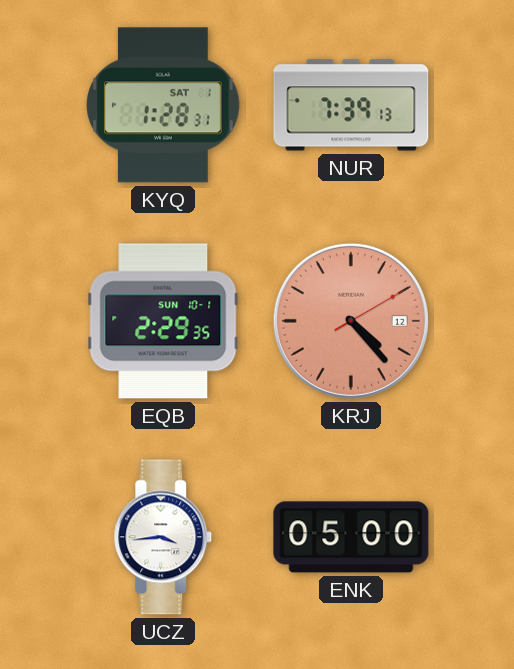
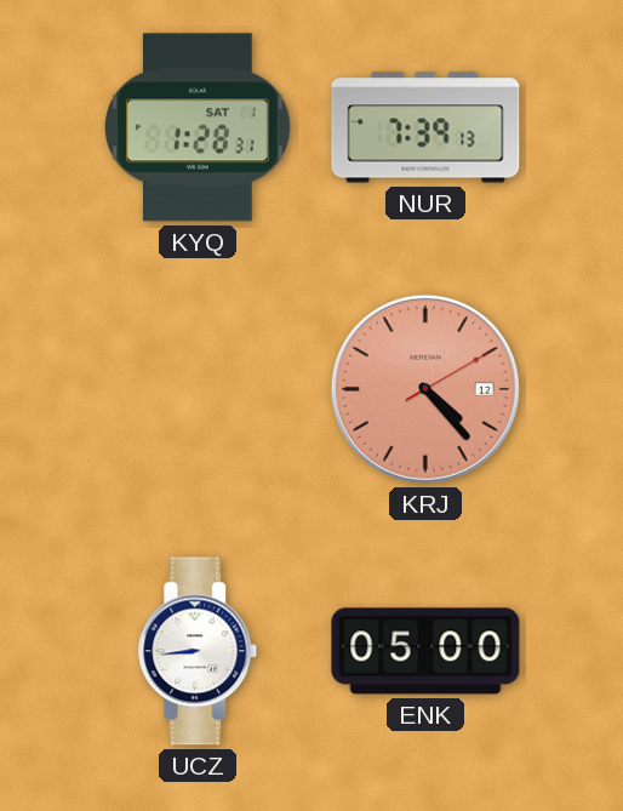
EQB: 2:29 -> none
UCZ: 3:44 -> 8:44
